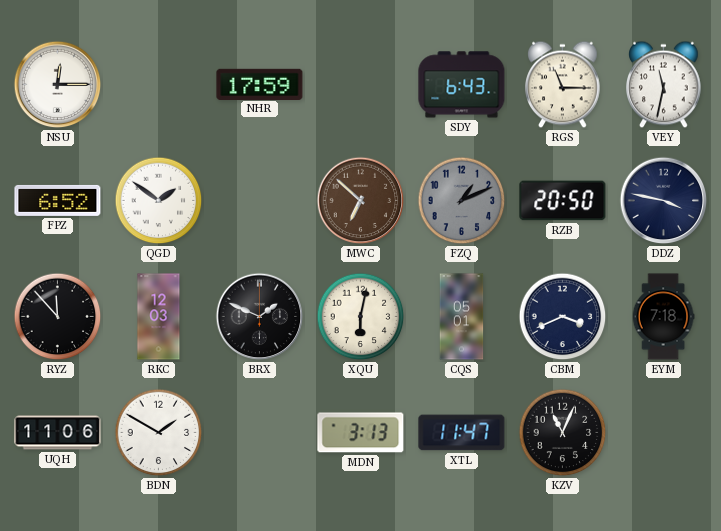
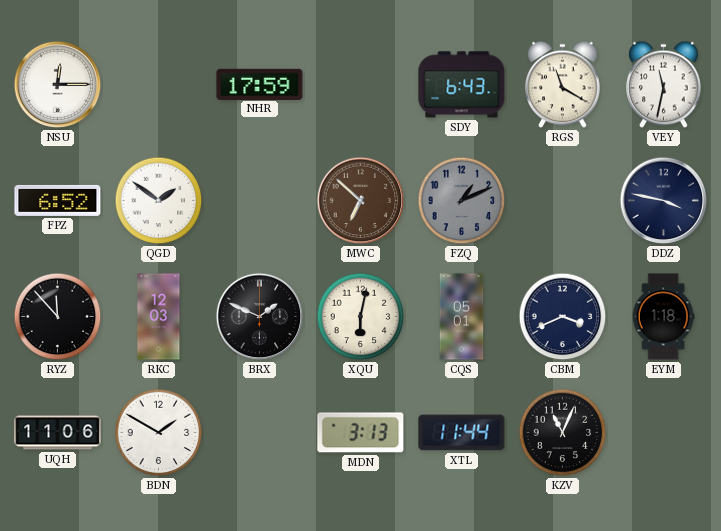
RGS: 11:15 -> 11:20
RZB: 20:50 -> none
EYM: 7:18 -> 1:18
XTL: 11:47 -> 11:44
